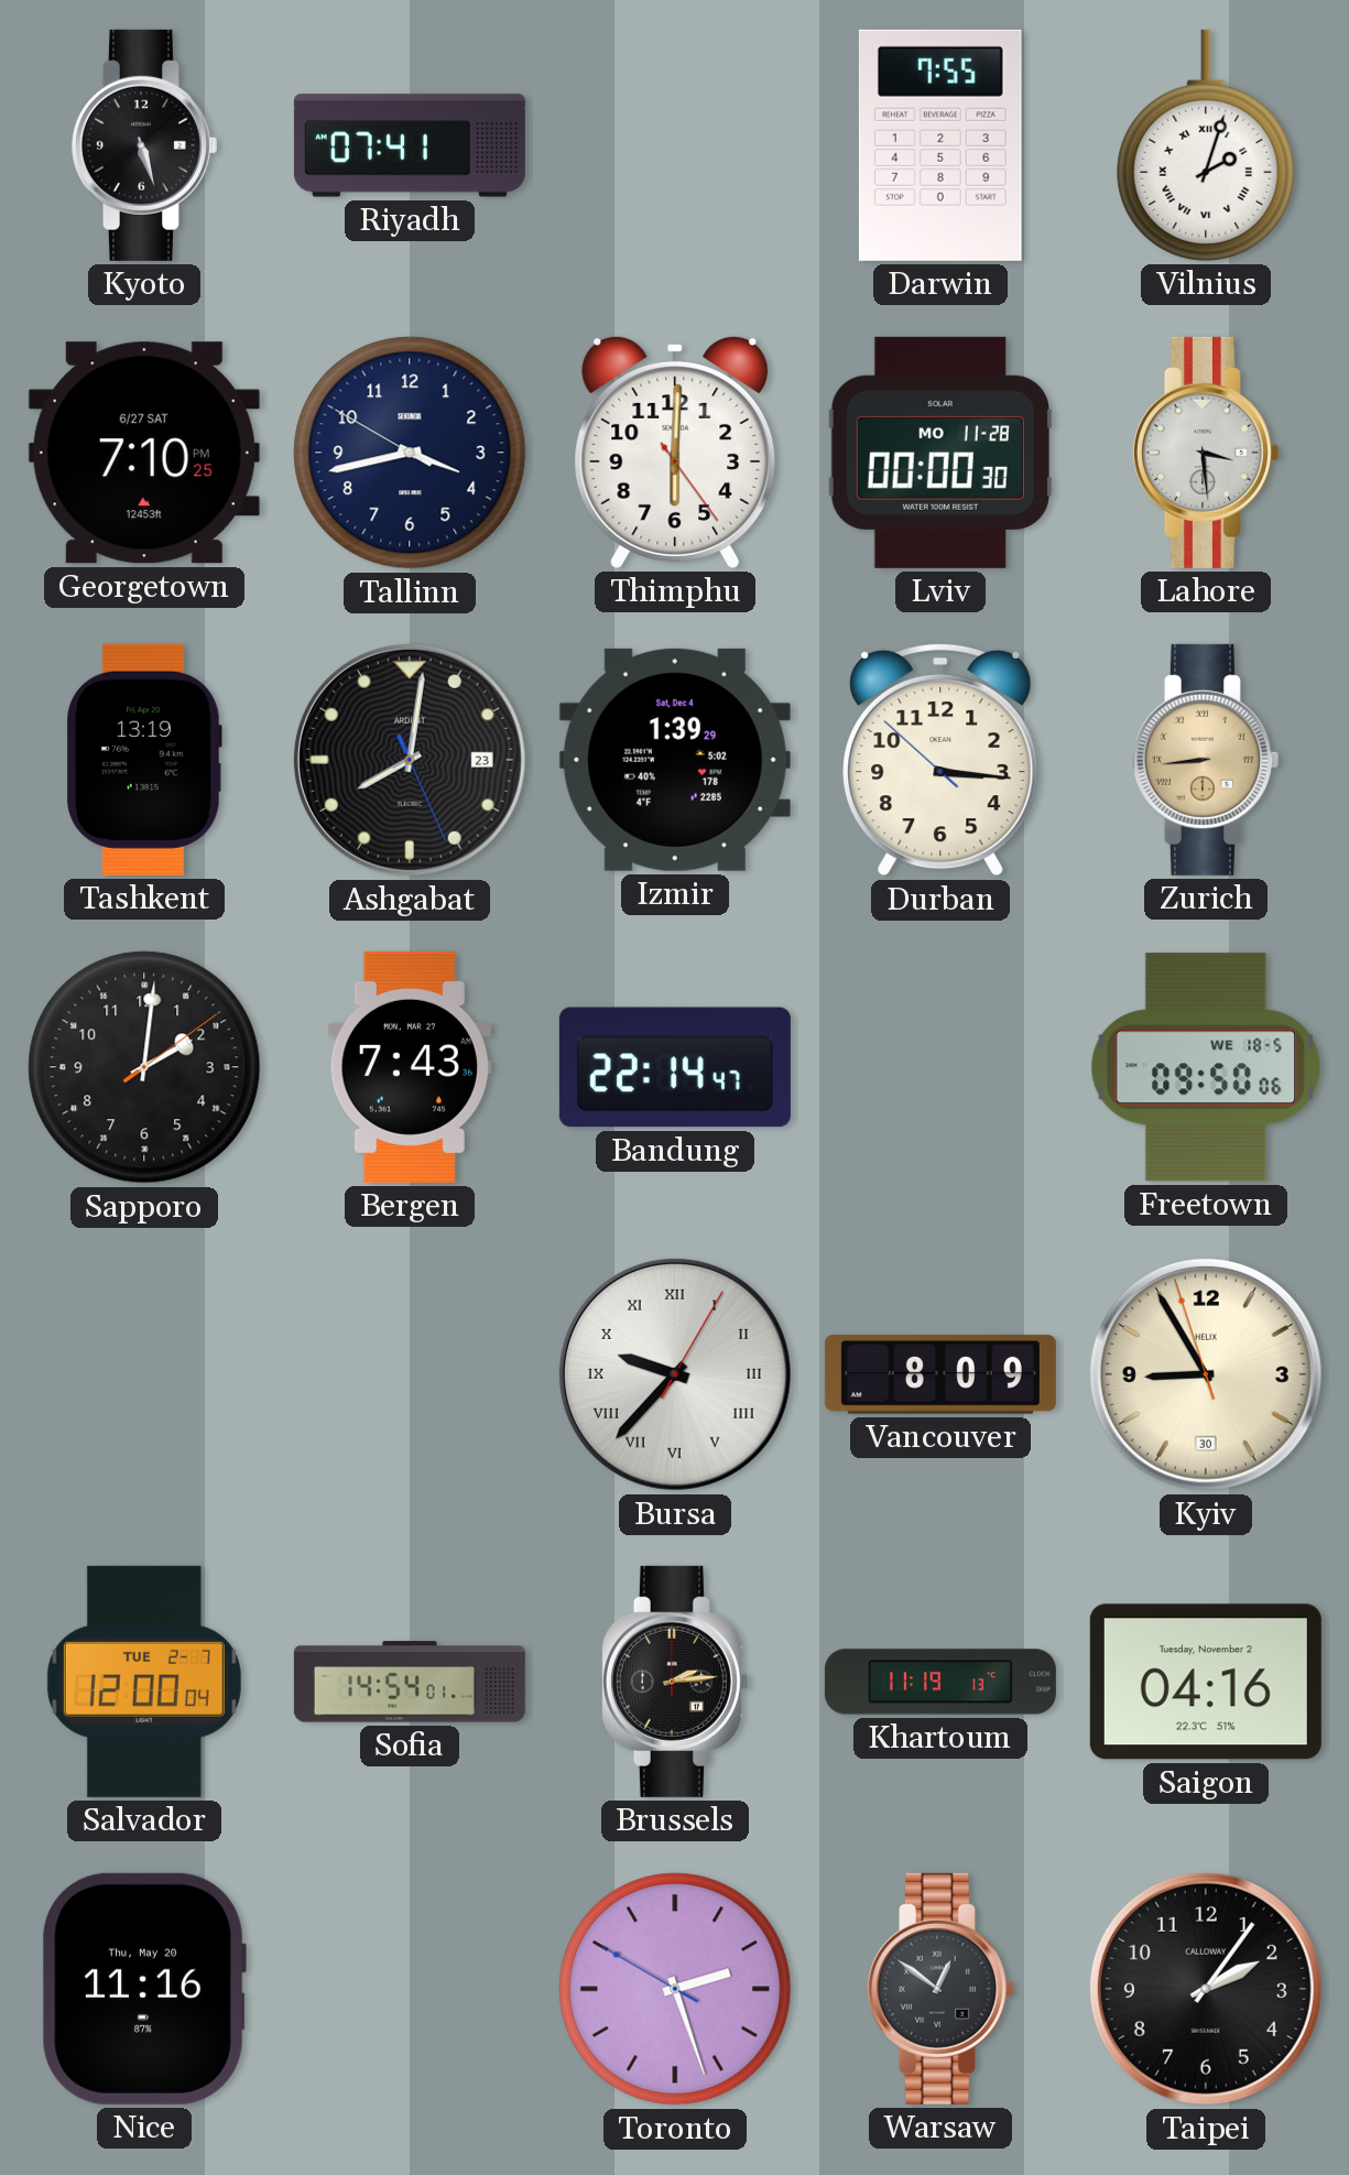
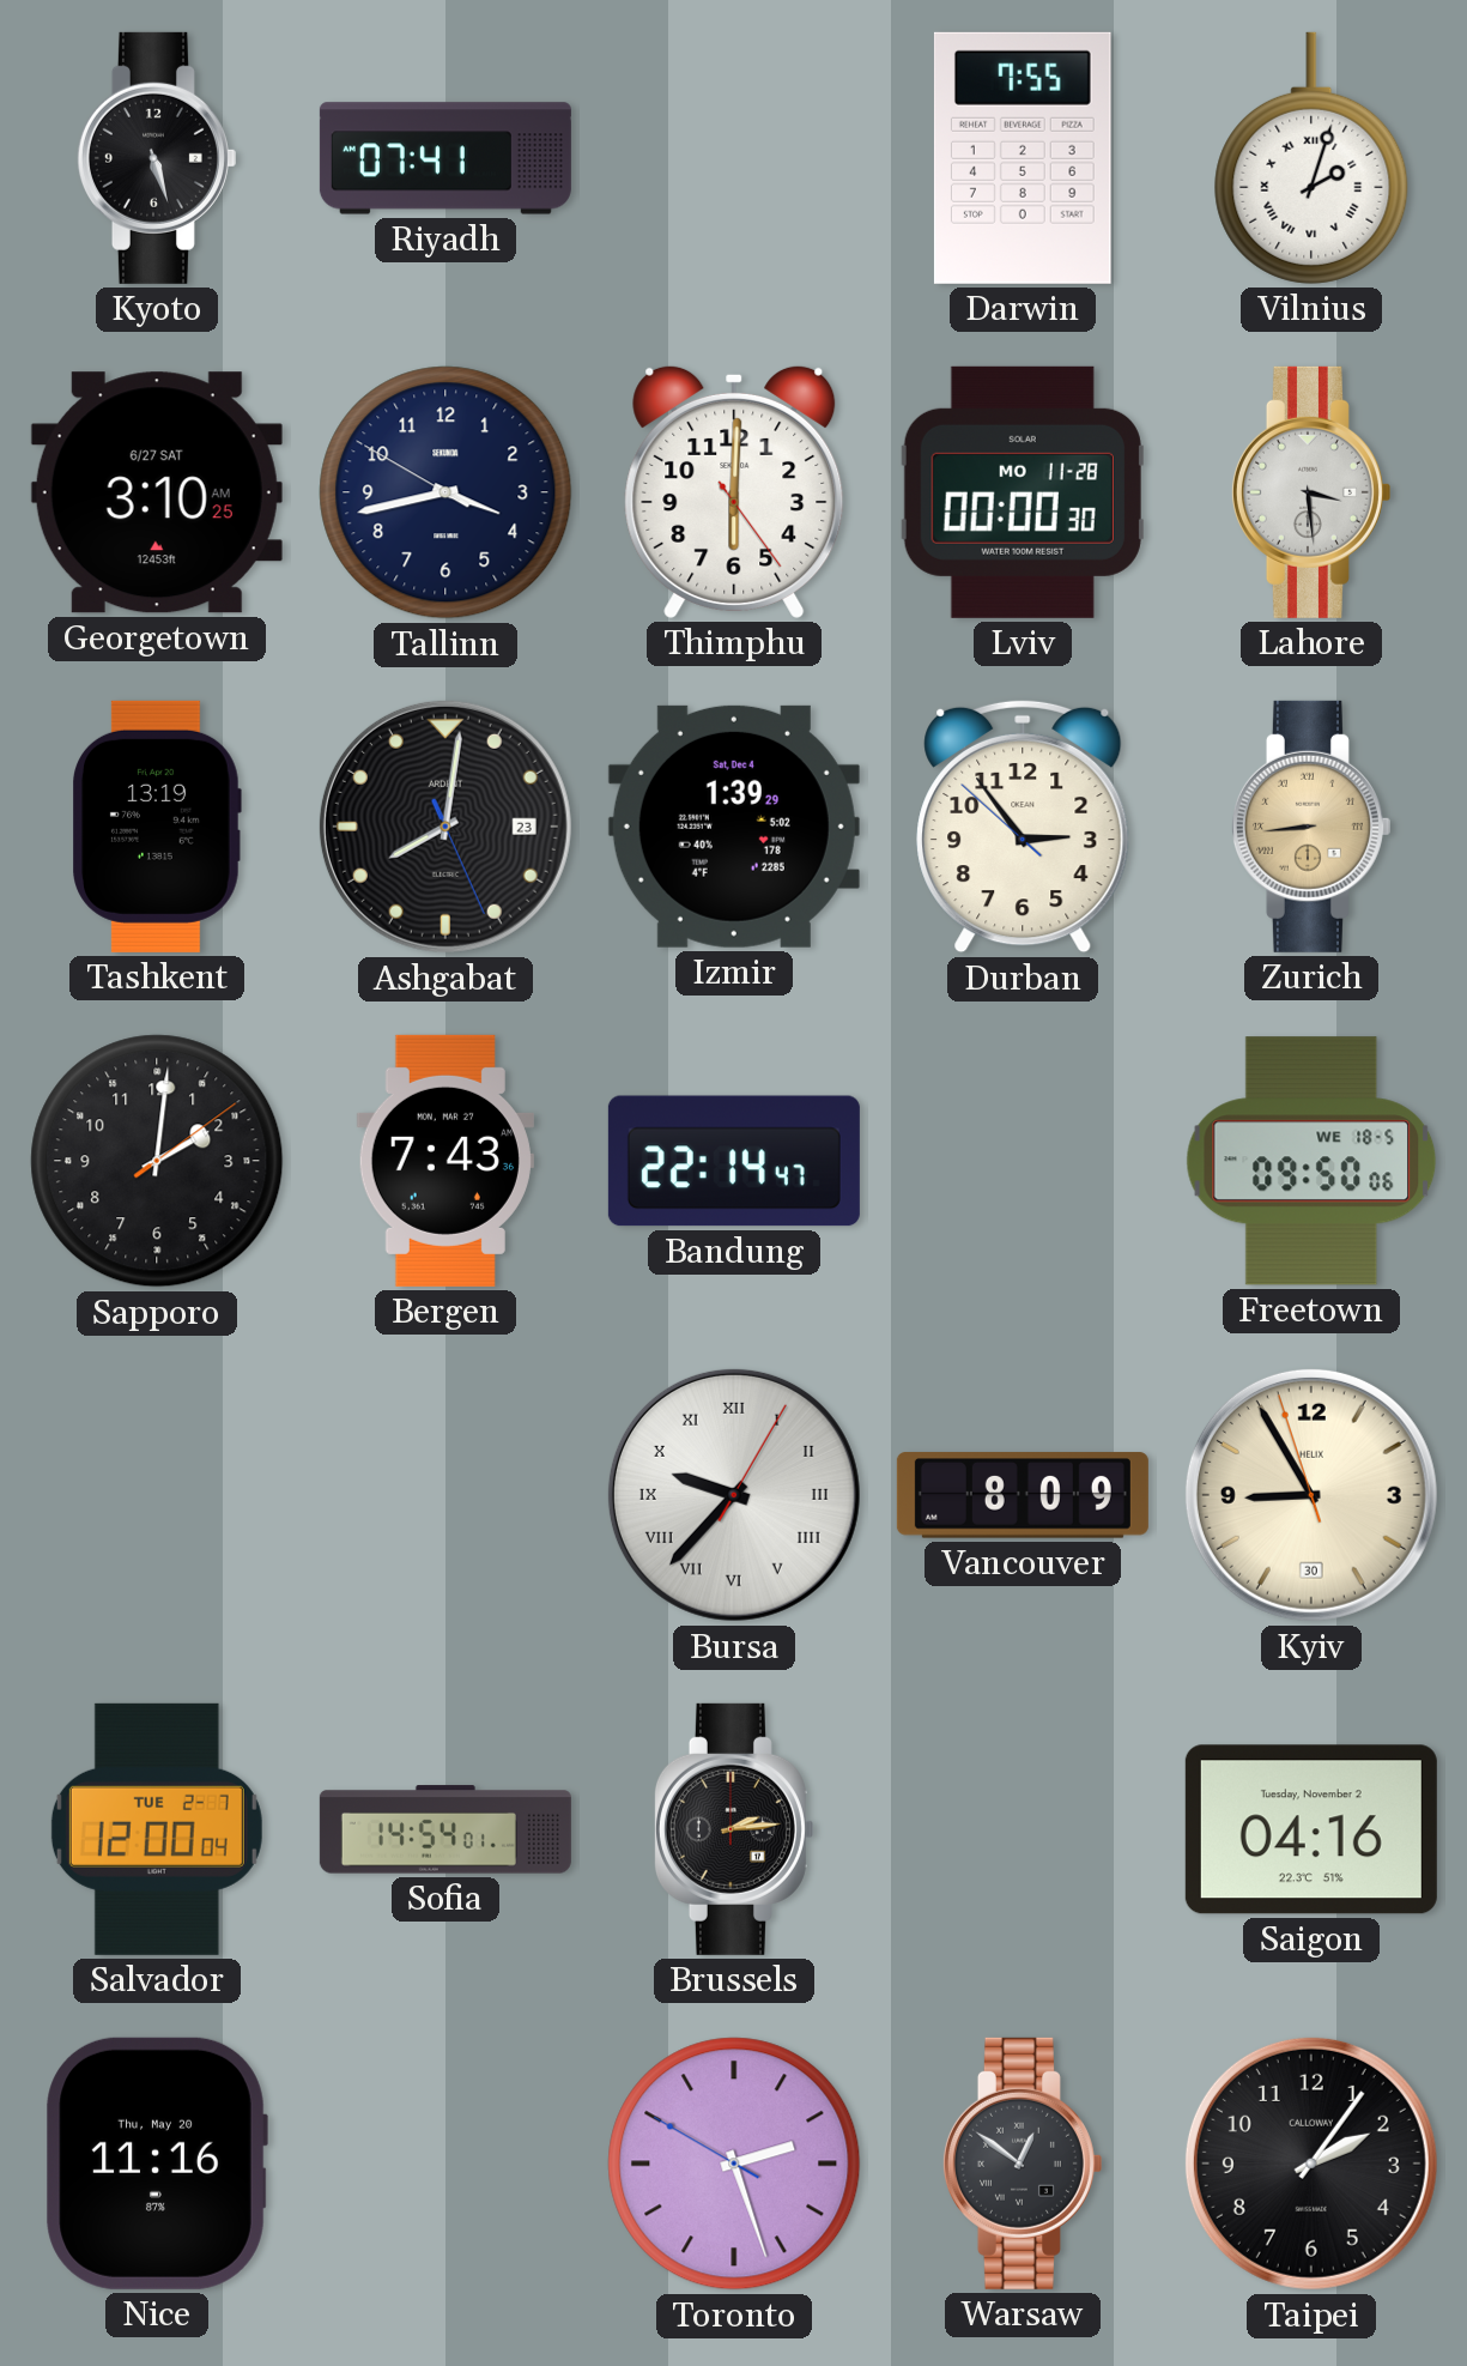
Georgetown: 7:10 -> 3:10
Durban: 3:15 -> 2:53
Khartoum: 11:19 -> none
